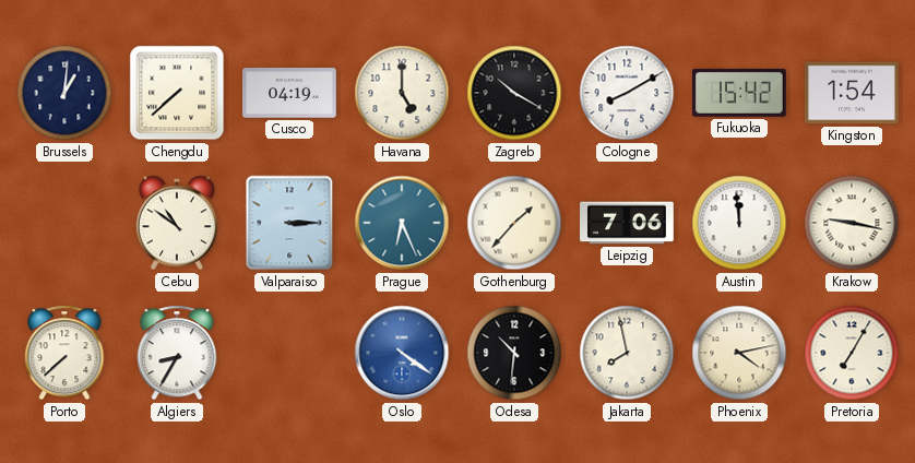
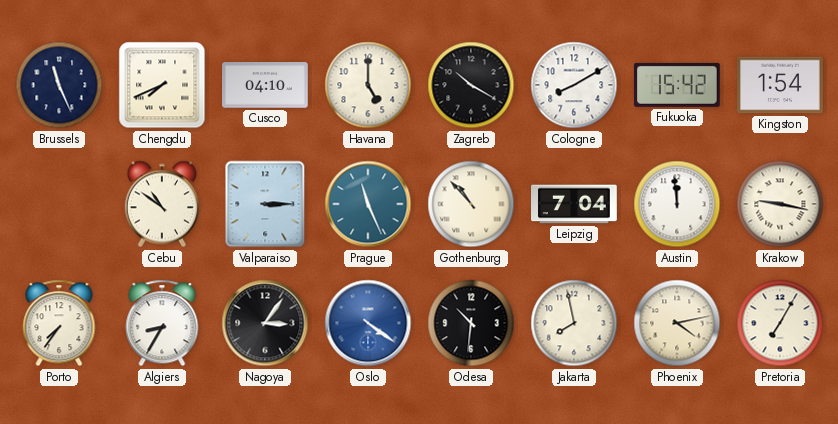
Brussels: 1:01 -> 11:26
Chengdu: 7:38 -> 7:41
Cusco: 04:19 -> 04:10
Prague: 6:26 -> 11:26
Gothenburg: 1:37 -> 10:53
Leipzig: 7:06 -> 7:04
Porto: 7:38 -> 7:36
Nagoya: none -> 3:06
